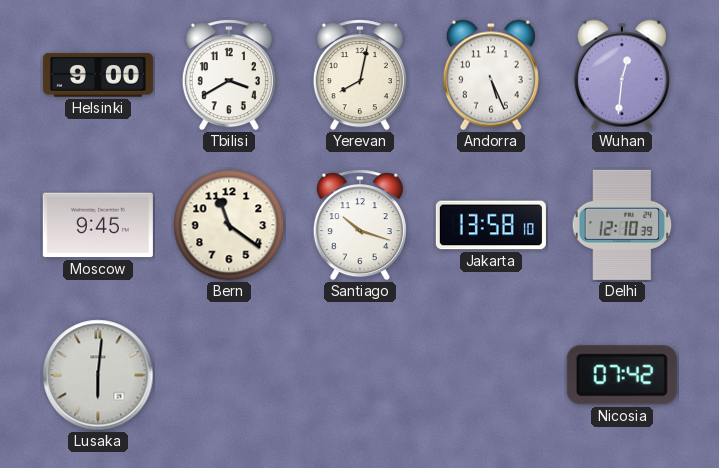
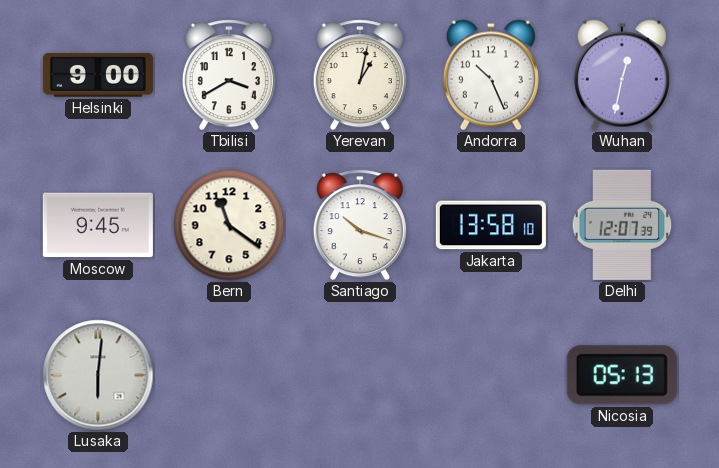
Yerevan: 8:02 -> 1:02
Andorra: 5:26 -> 10:26
Wuhan: 12:31 -> 12:32
Delhi: 12:10 -> 12:07
Nicosia: 07:42 -> 05:13
